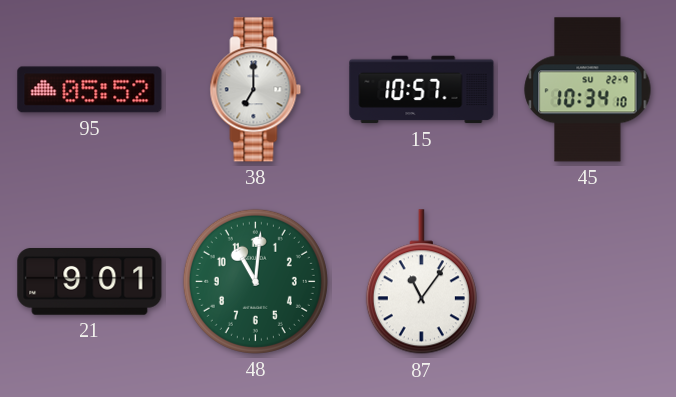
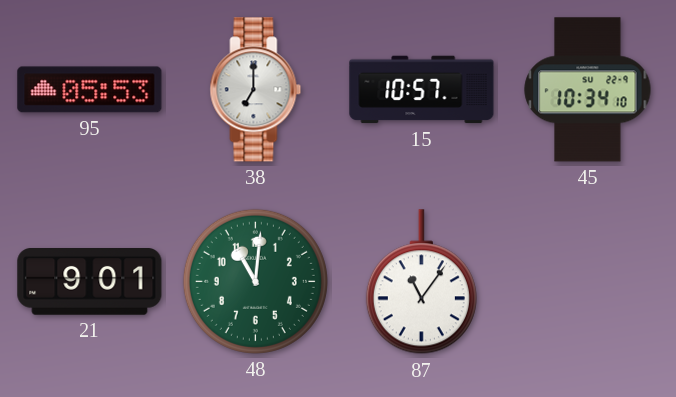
95: 05:52 -> 05:53
